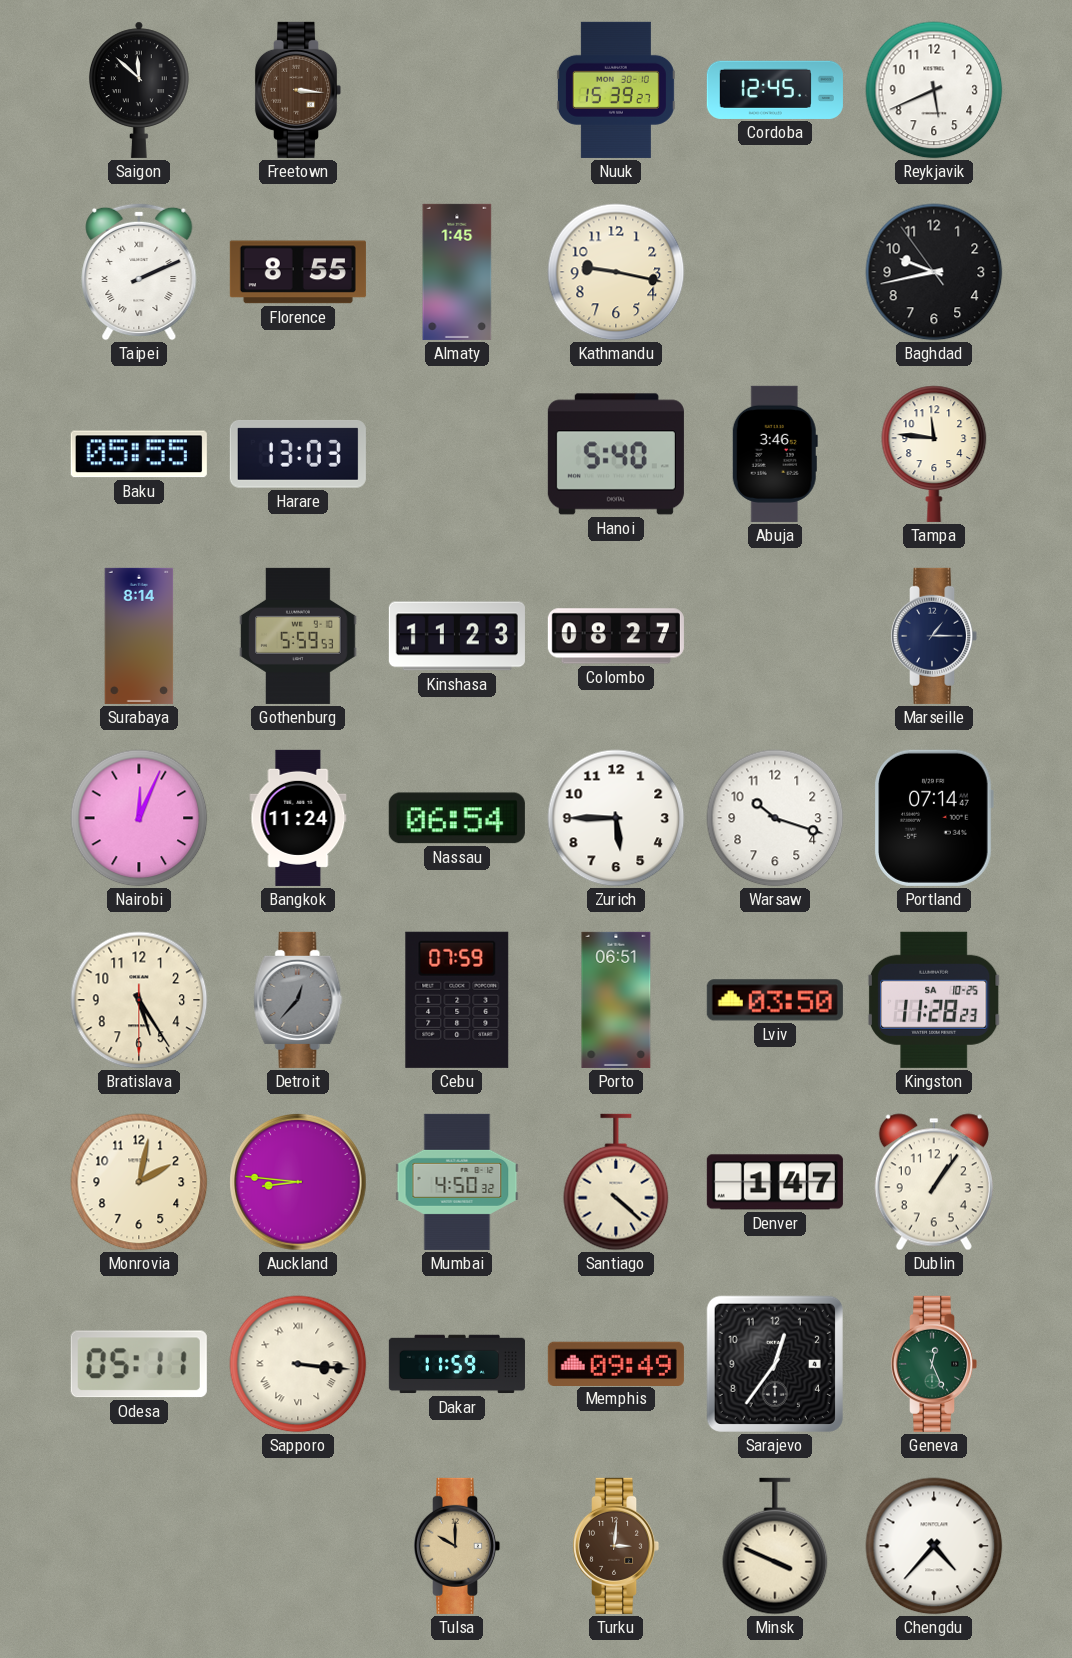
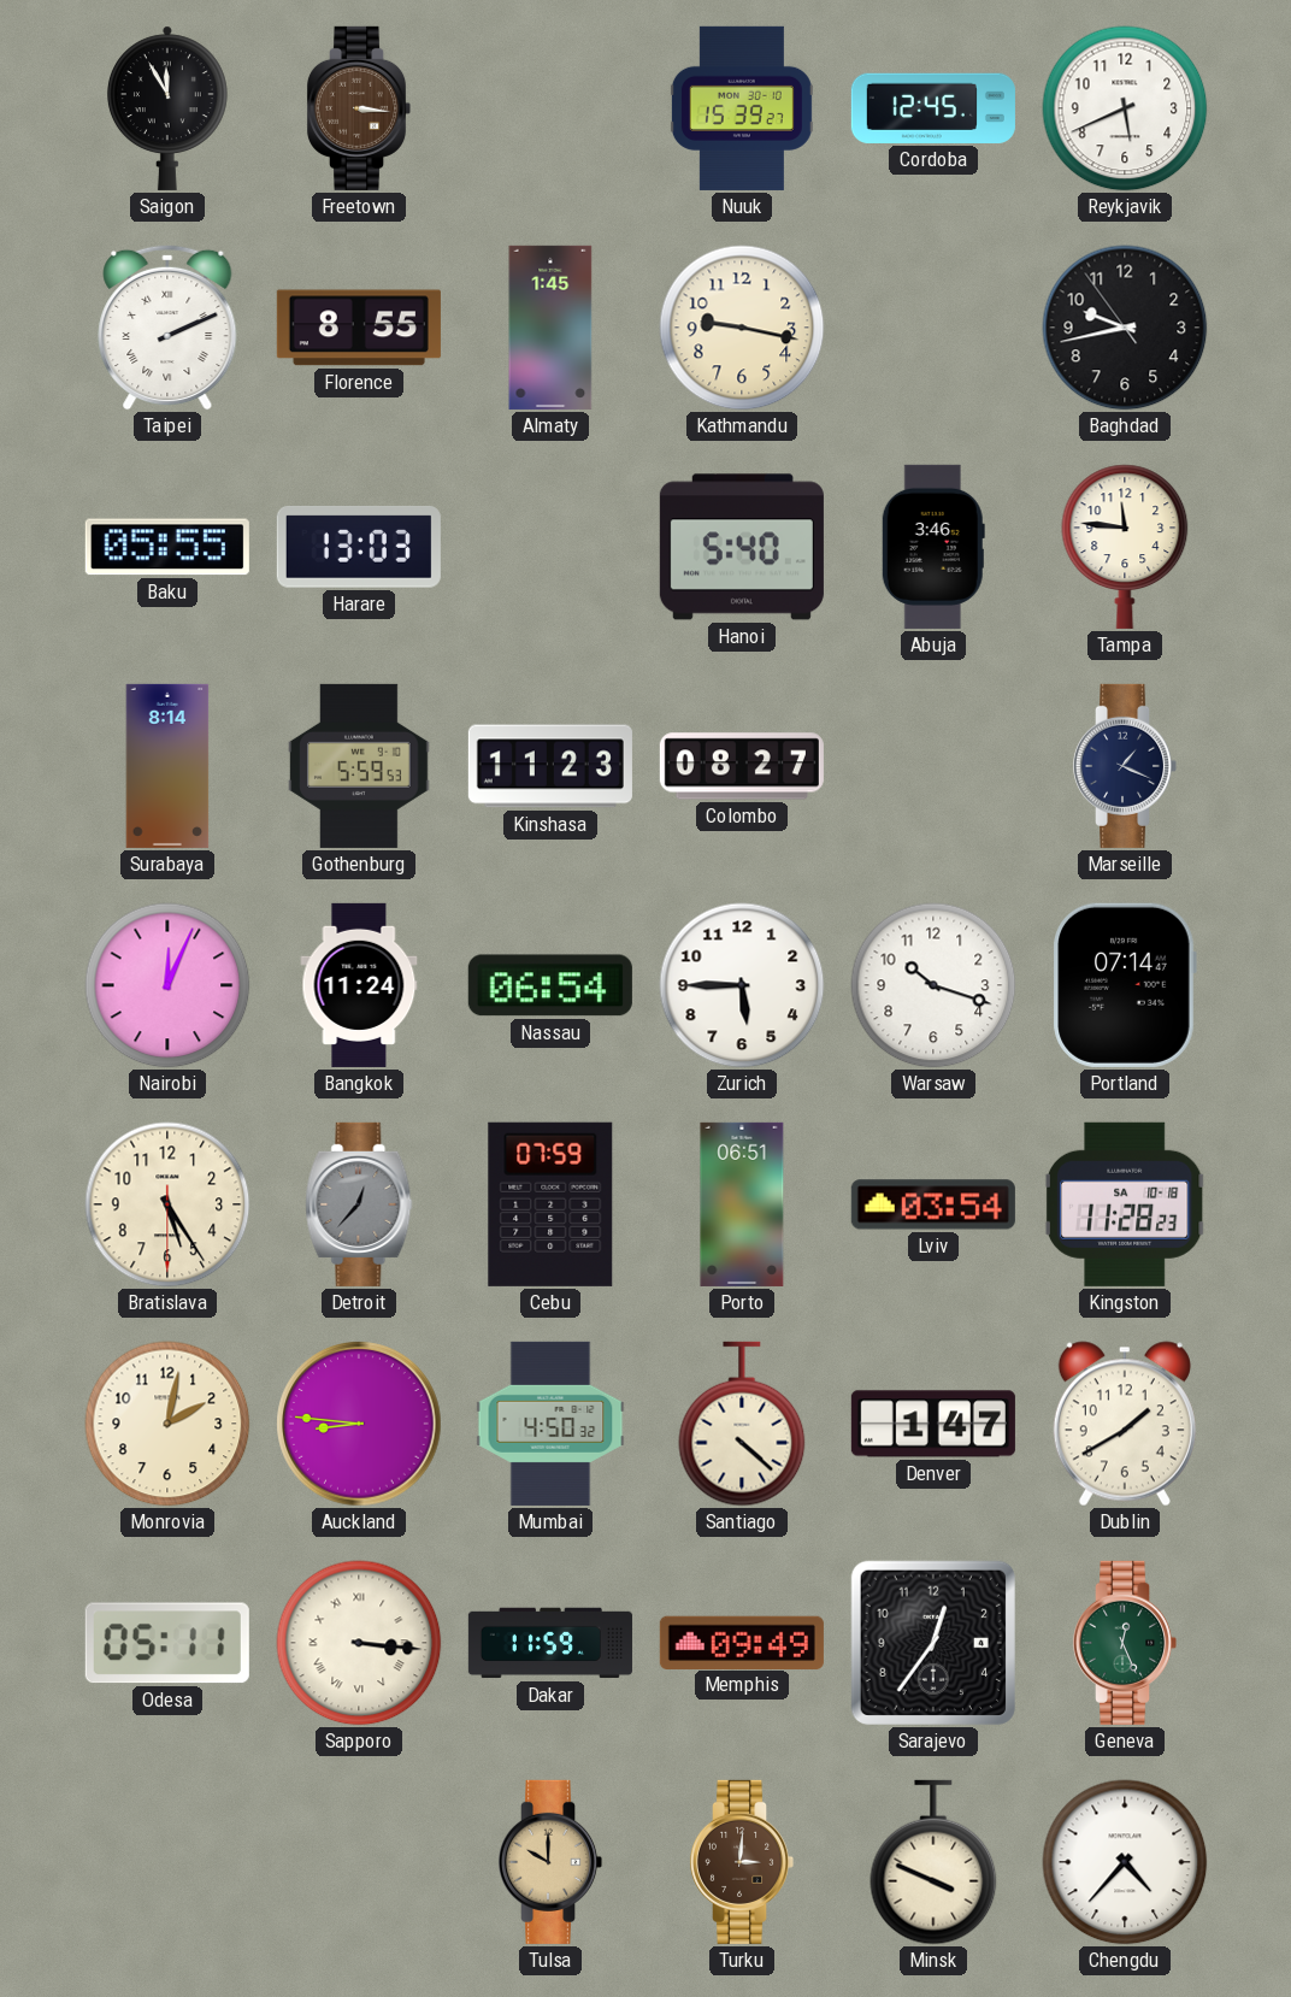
Saigon: 11:52 -> 11:55
Marseille: 1:15 -> 1:19
Lviv: 03:50 -> 03:54
Kingston date: SA 10-25 -> SA 10-18
Dublin: 1:06 -> 1:40
